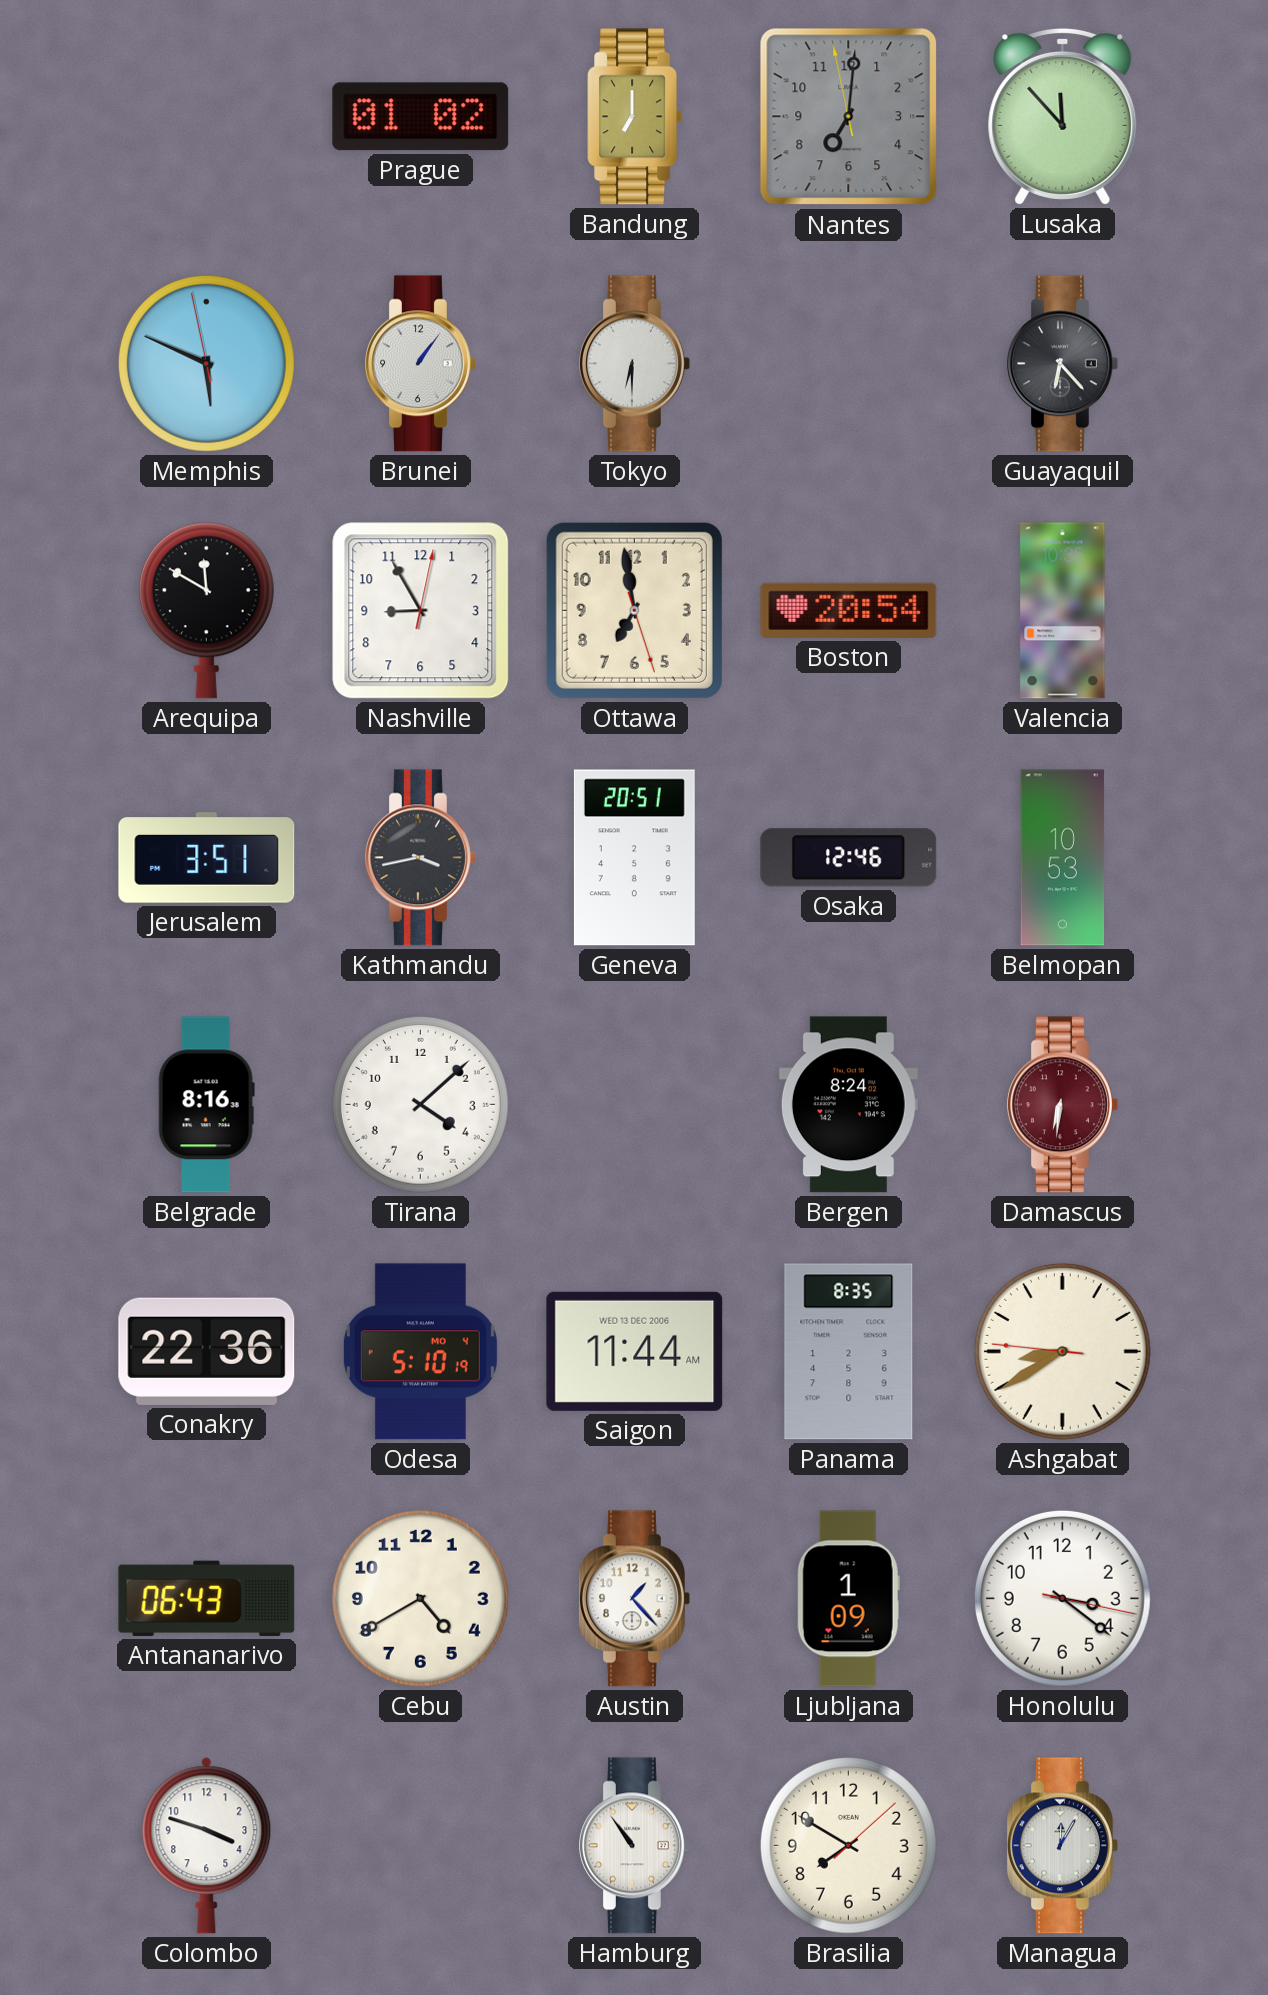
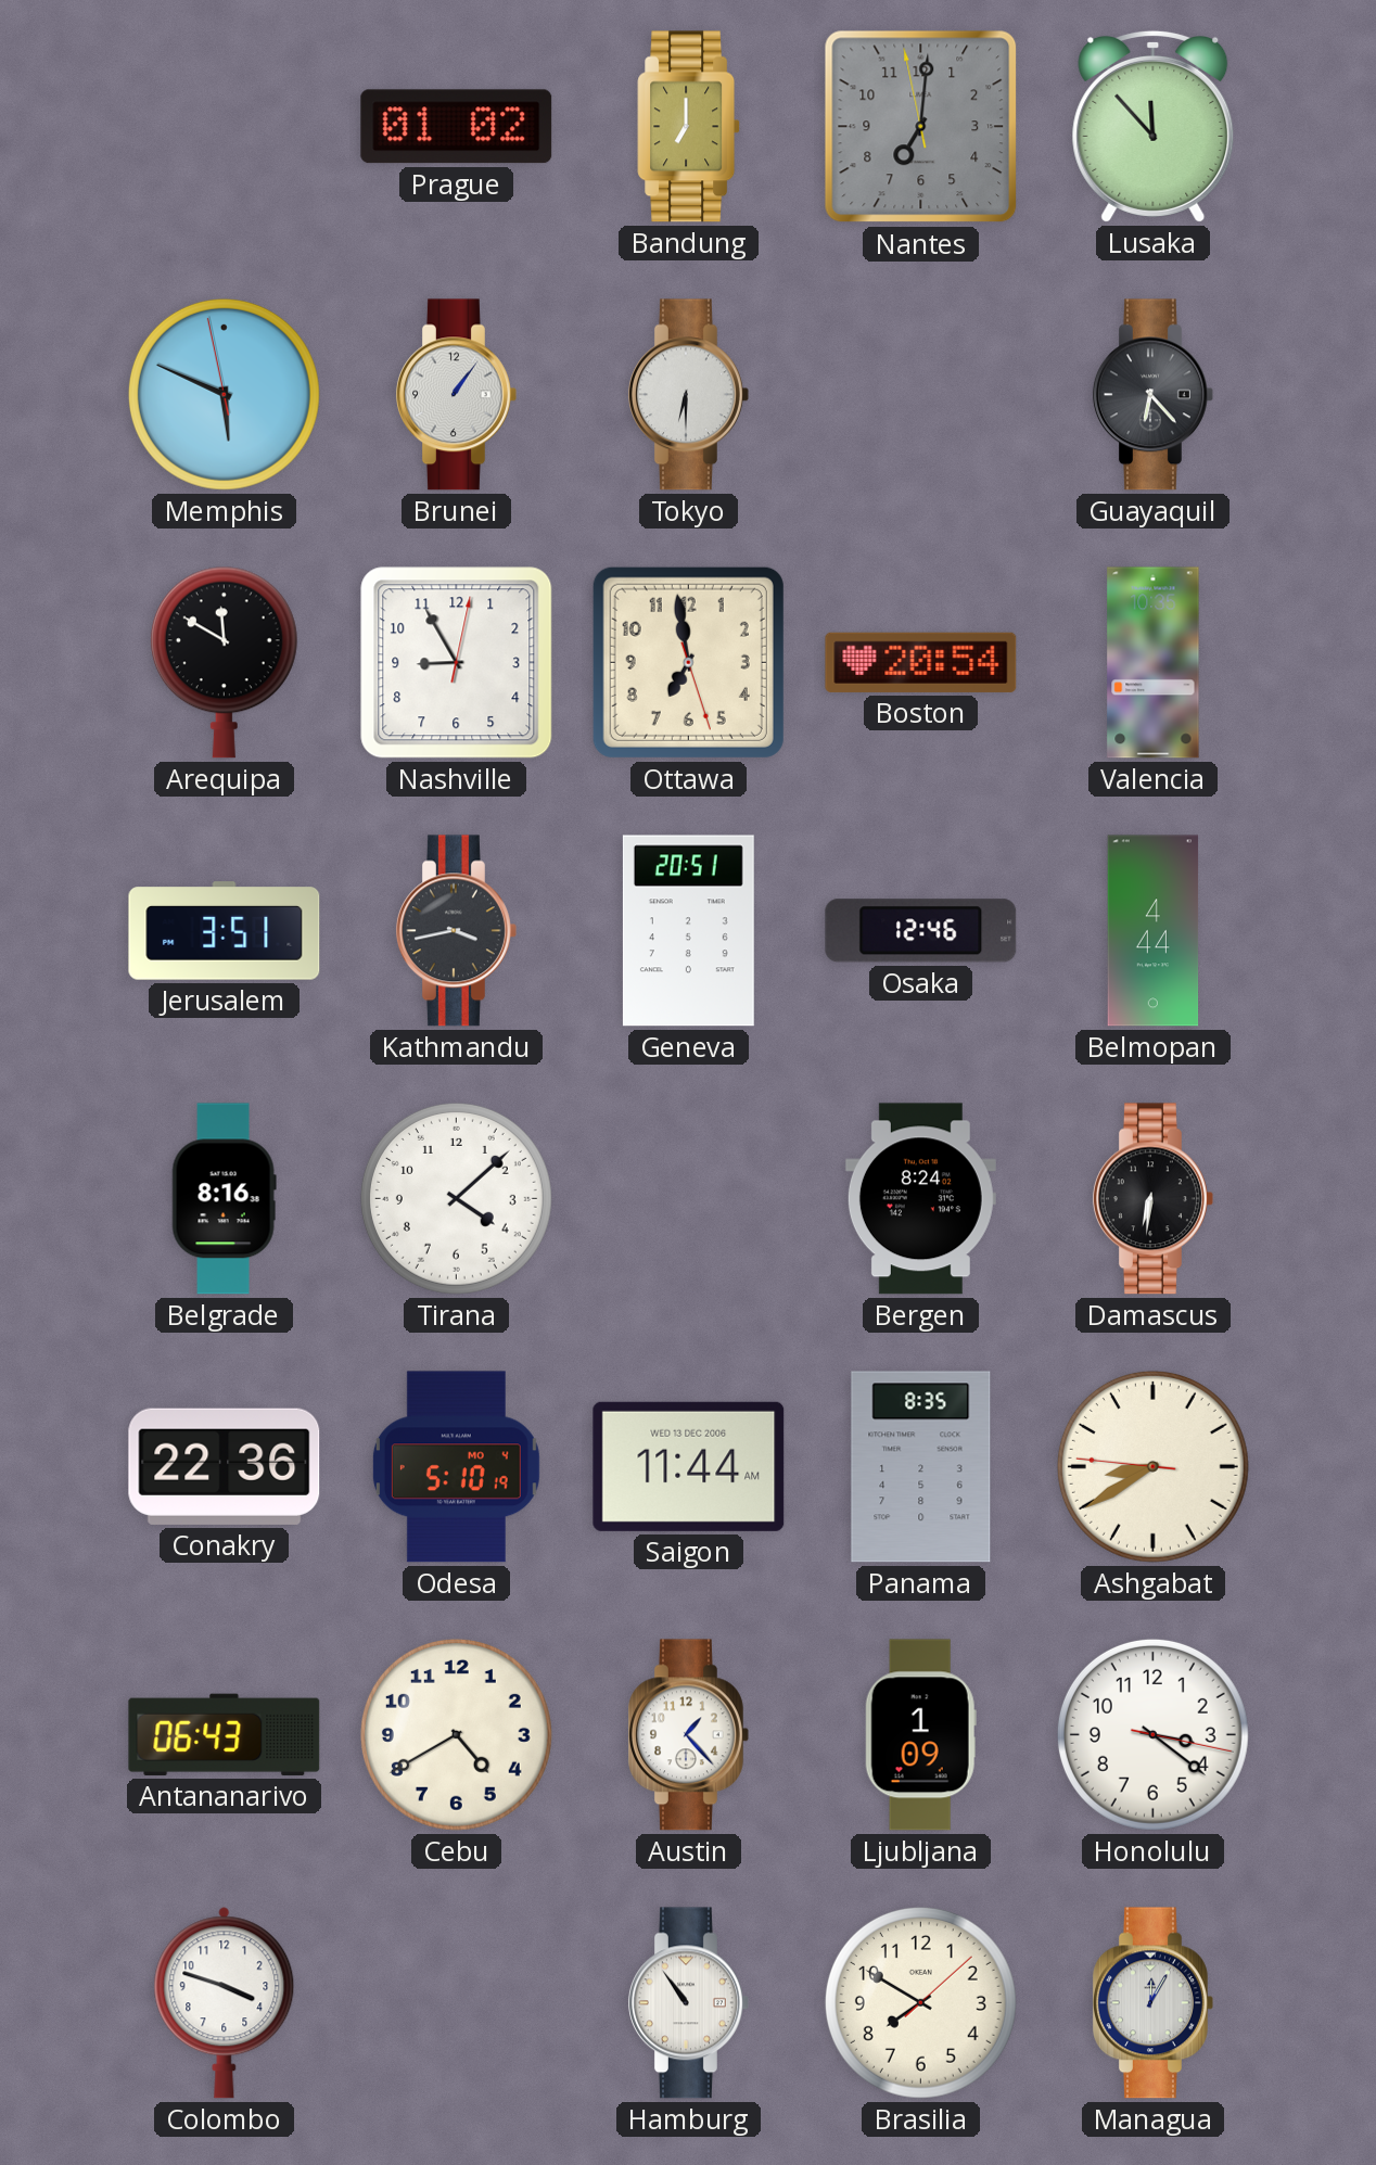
Belmopan: 10:53 -> 4:44
Damascus dial: burgundy -> black
